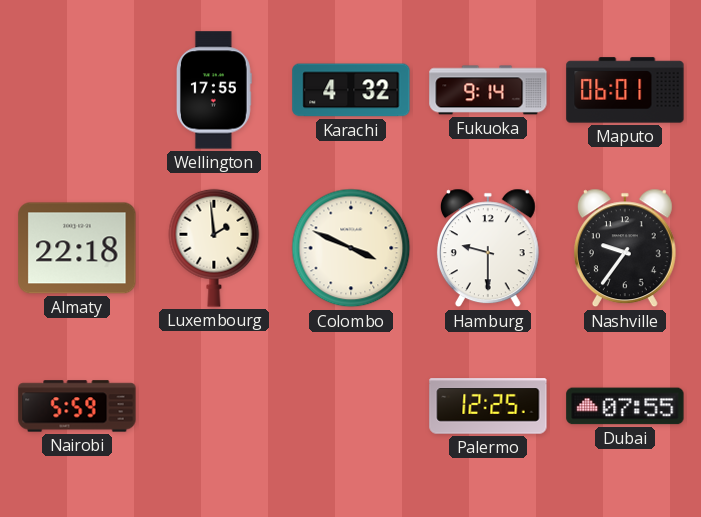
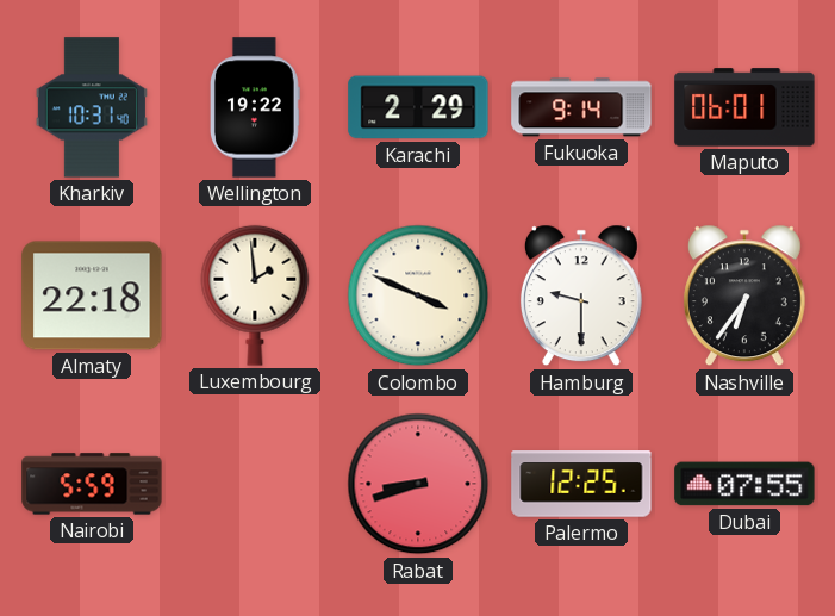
Kharkiv: none -> 10:31
Wellington: 17:55 -> 19:22
Karachi: 4:32 -> 2:29
Nashville: 9:36 -> 6:36
Rabat: none -> 8:42
